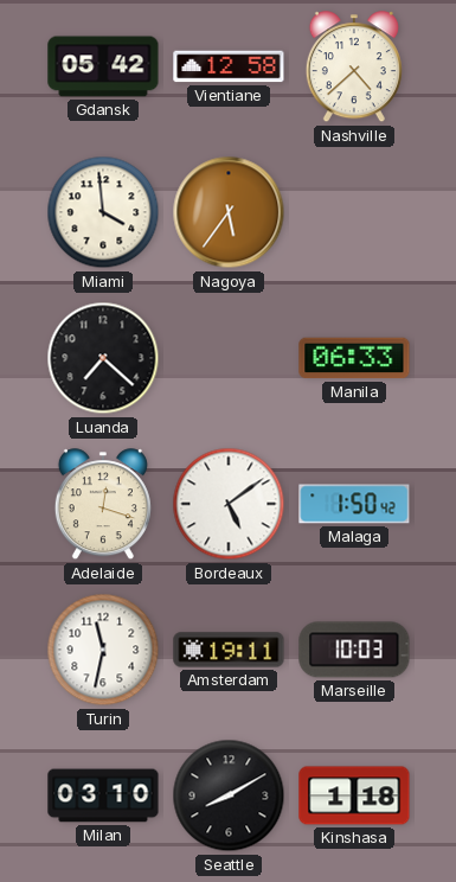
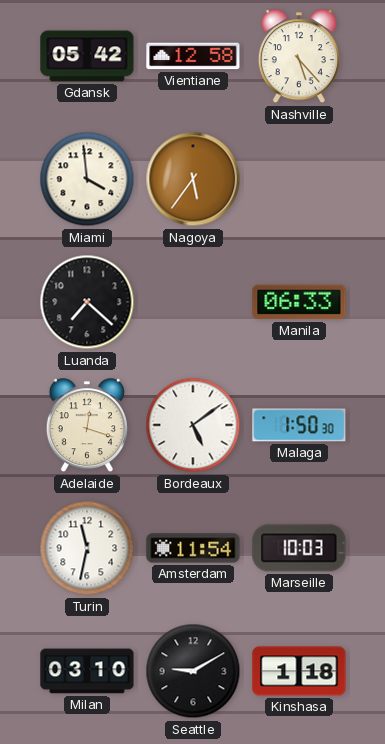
Nashville: 4:38 -> 5:23
Malaga: 1:50:42 -> 1:50:30
Amsterdam: 19:11 -> 11:54
Seattle: 8:10 -> 9:10
